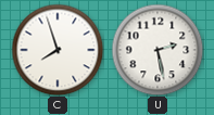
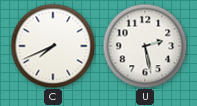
C: 7:57 -> 7:41
